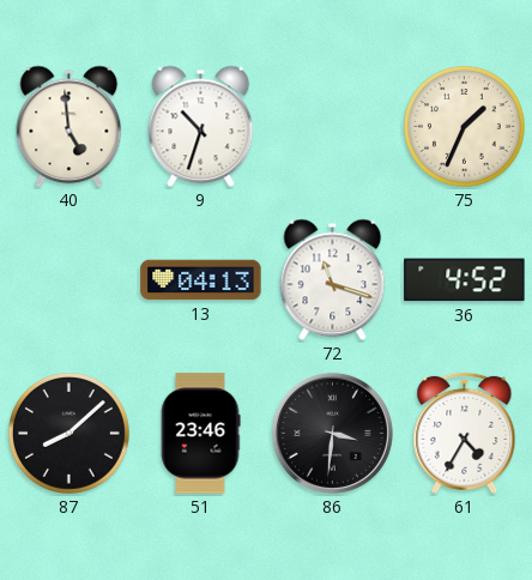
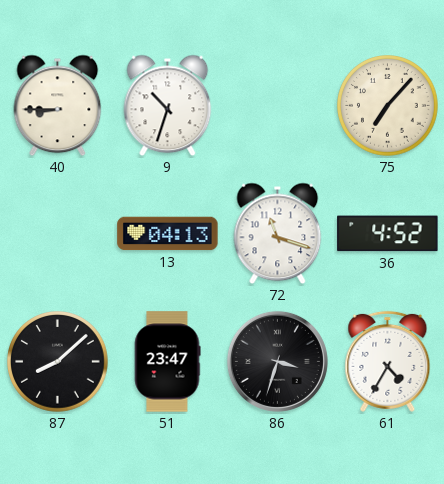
40: 4:59 -> 8:45
75: 1:34 -> 7:07
51: 23:46 -> 23:47
86: 3:31 -> 3:33
